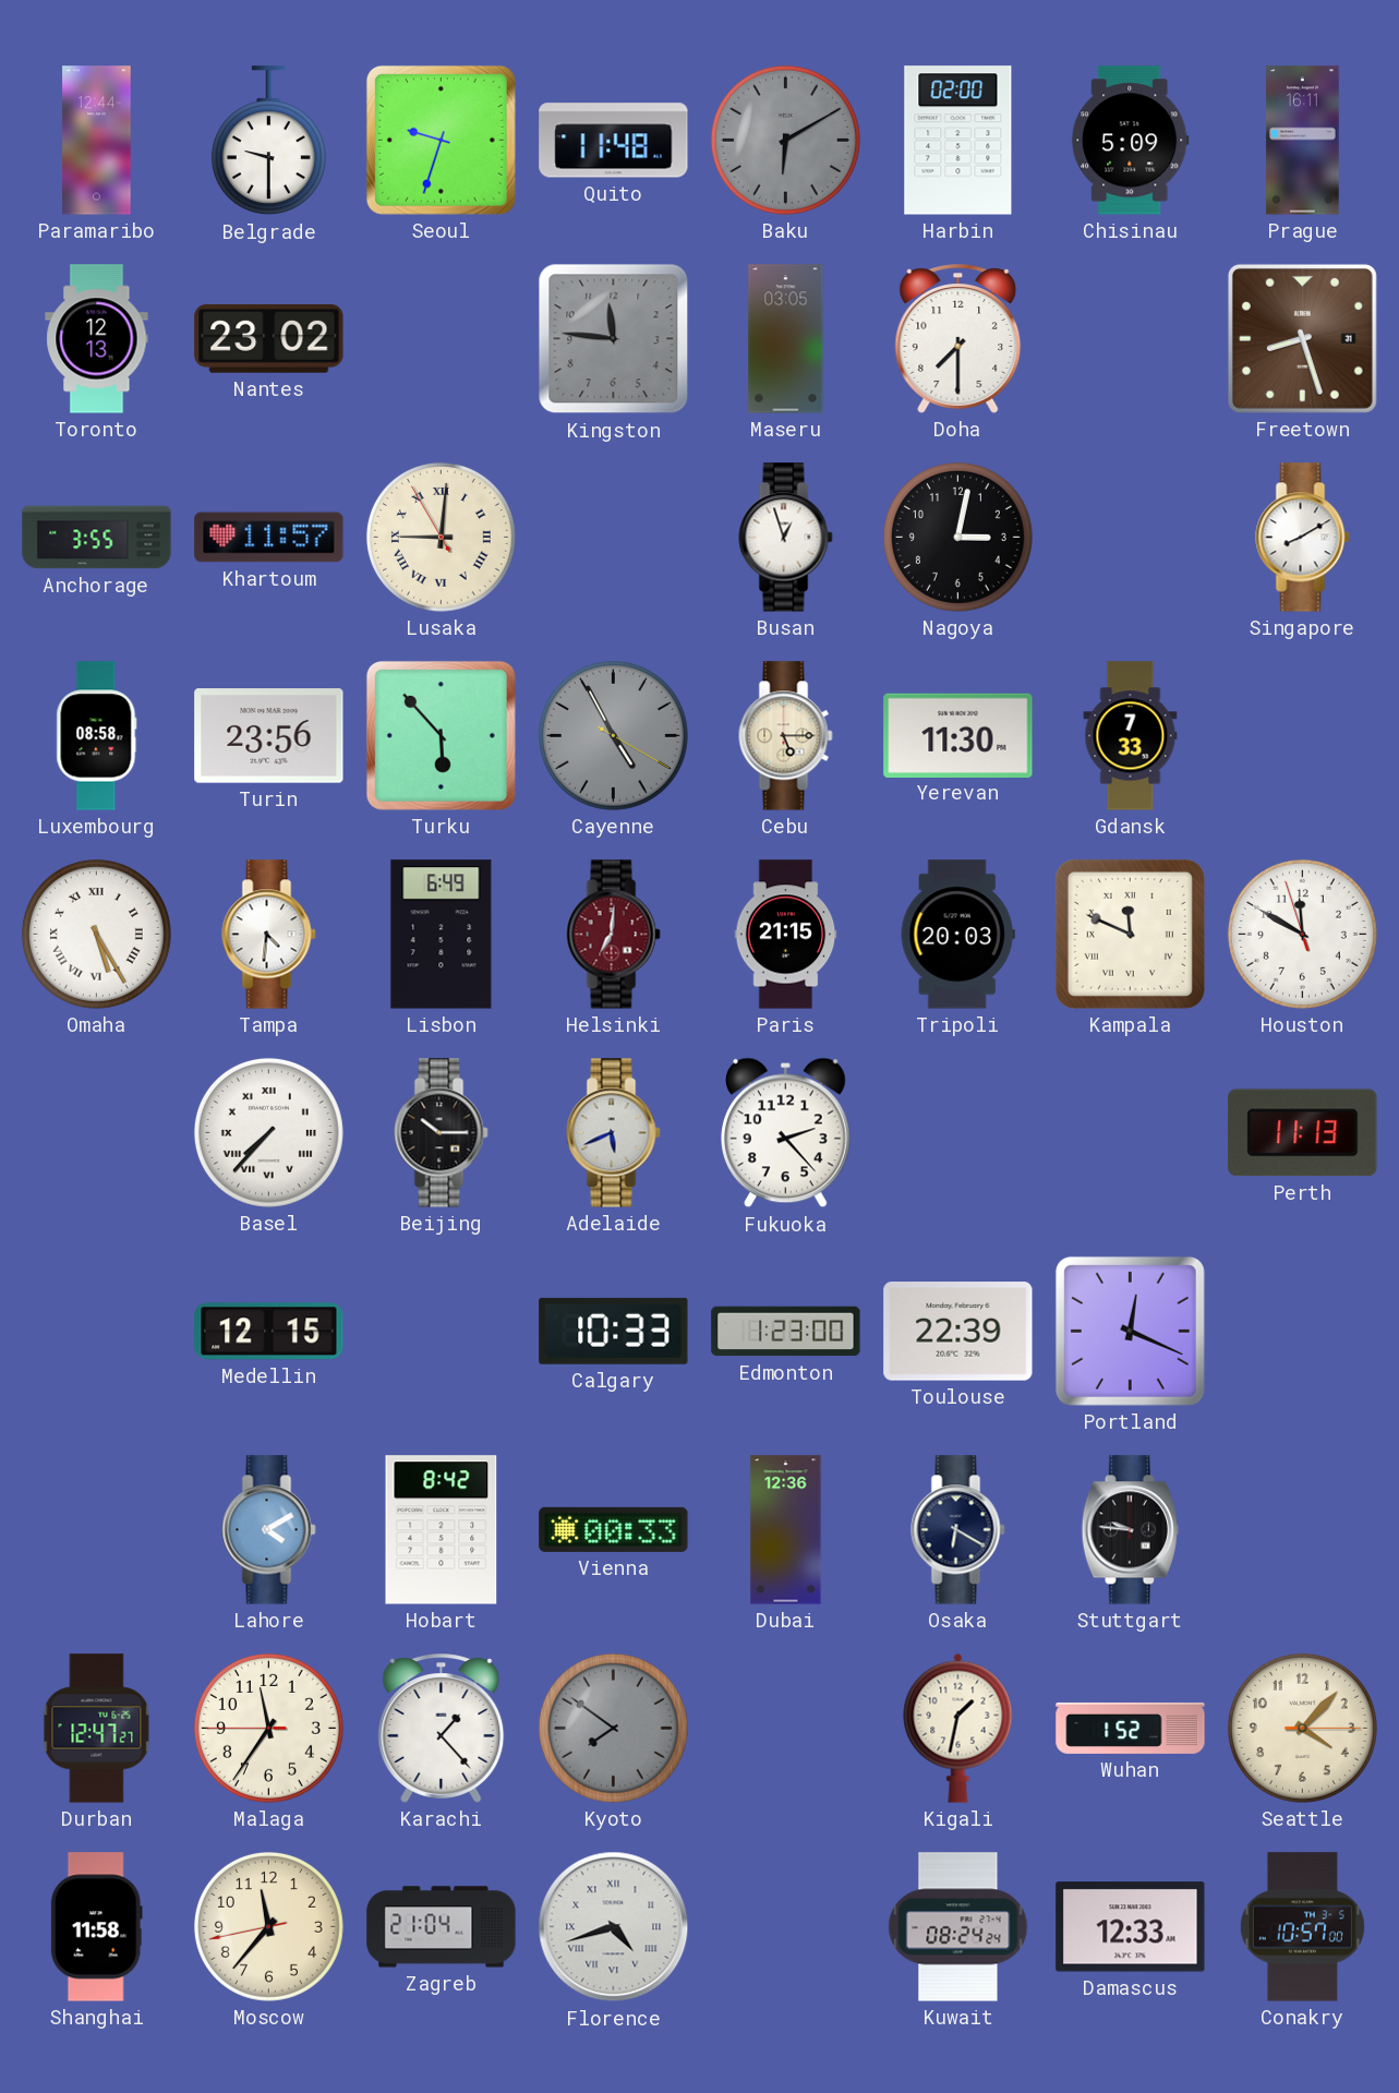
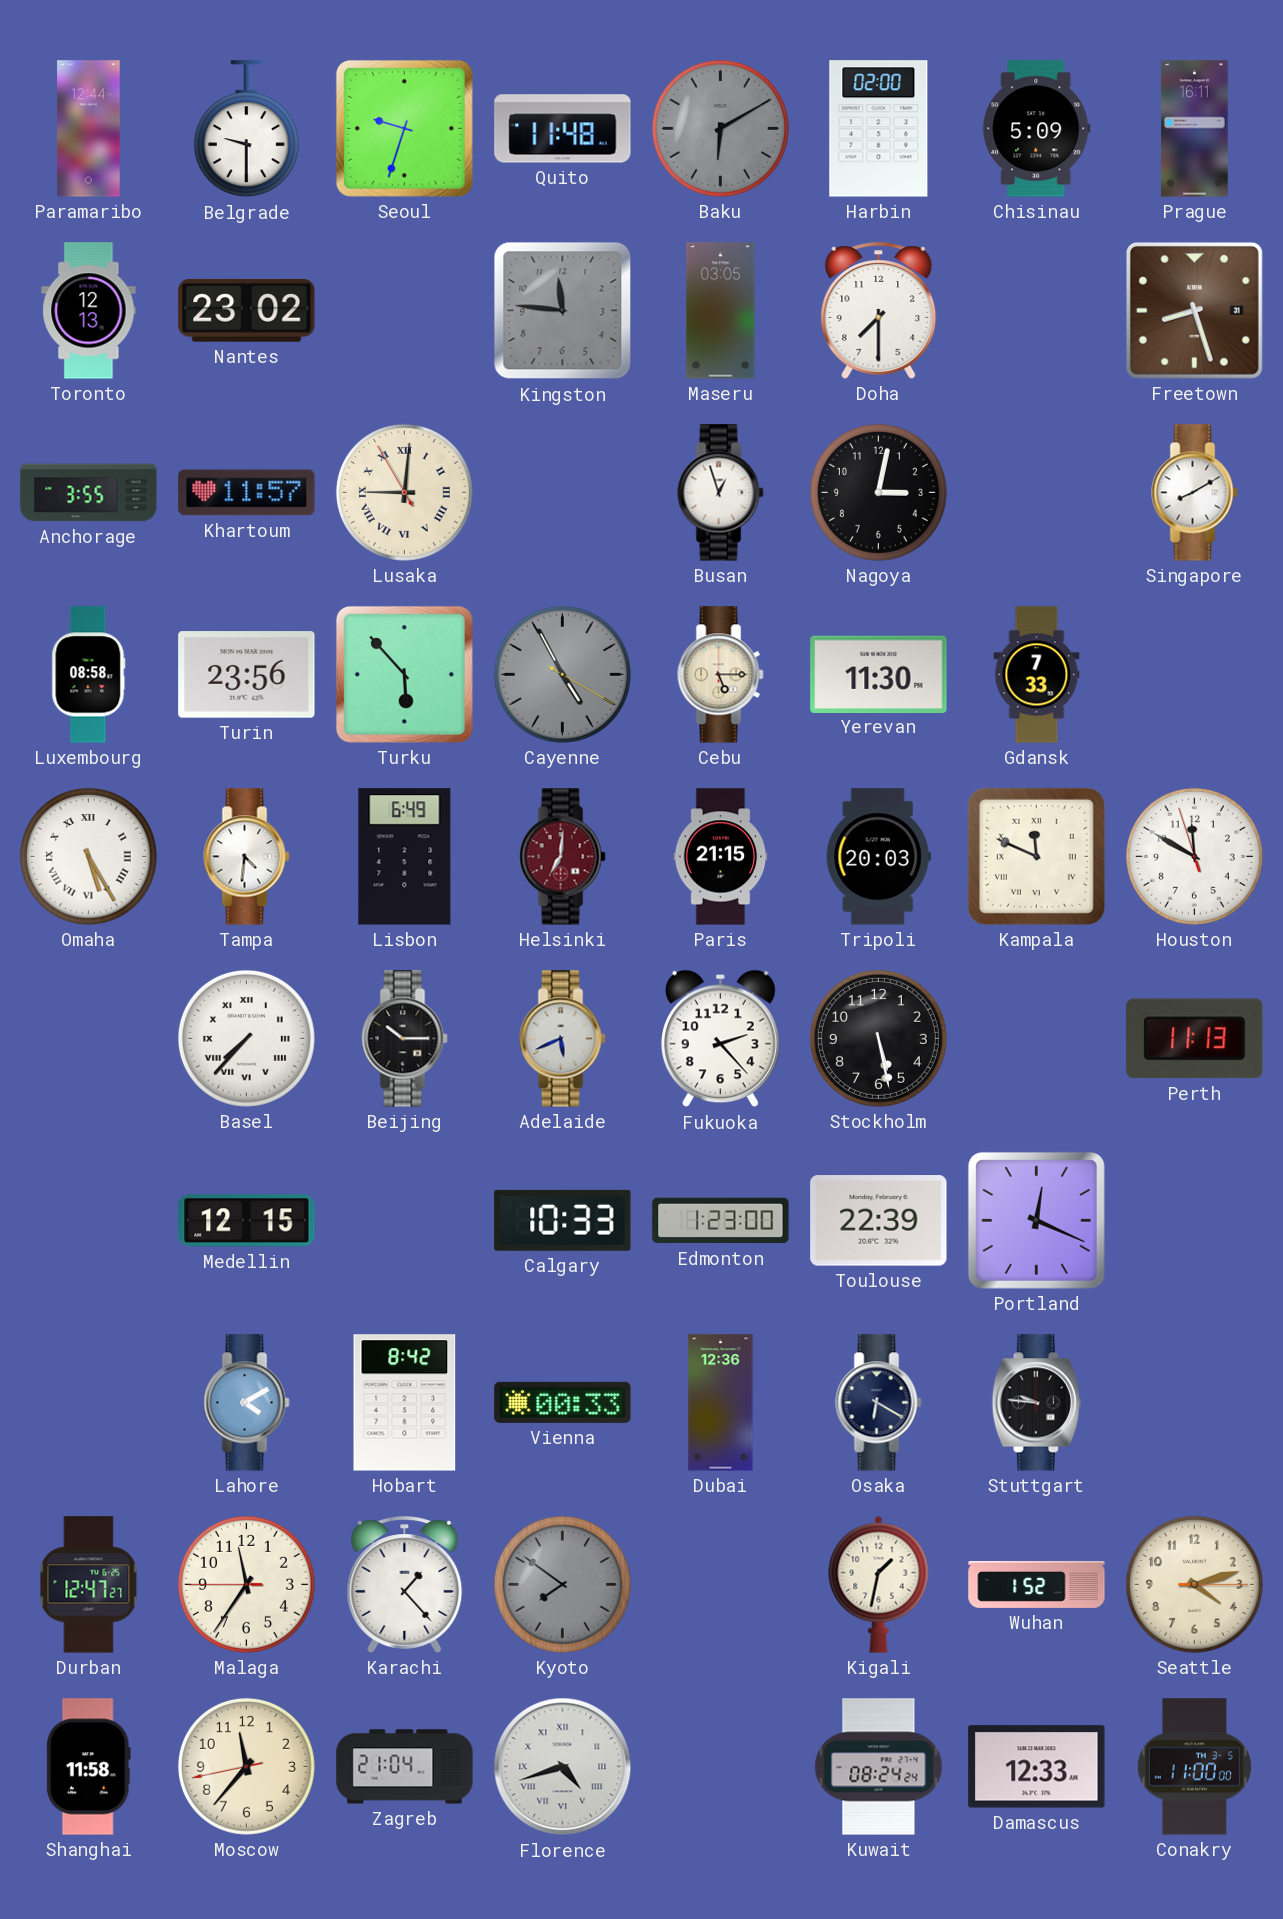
Stockholm: none -> 5:28
Seattle: 4:07 -> 4:12
Conakry: 10:57 -> 11:00
